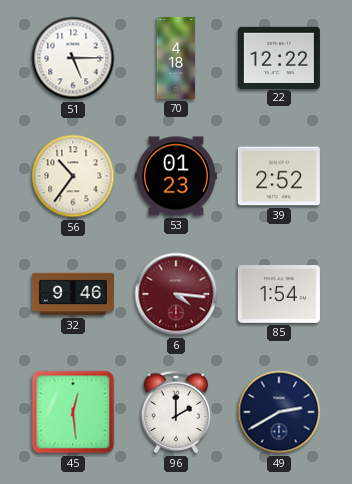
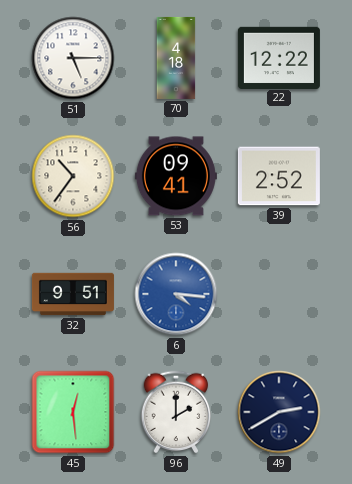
53: 01:23 -> 09:41
32: 9:46 -> 9:51
6 dial: burgundy -> blue
85: 1:54 -> none
